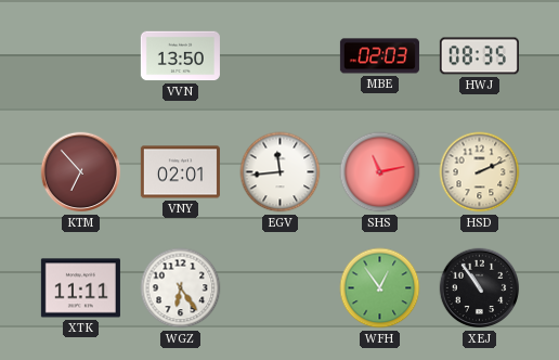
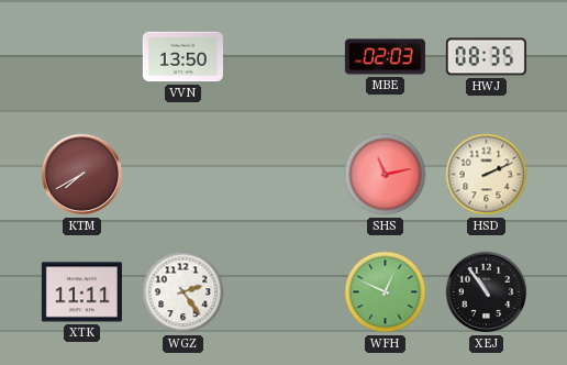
KTM: 6:53 -> 7:40
VNY: 02:01 -> none
EGV: 11:44 -> none
WGZ: 6:24 -> 2:24
WFH: 12:54 -> 12:49
